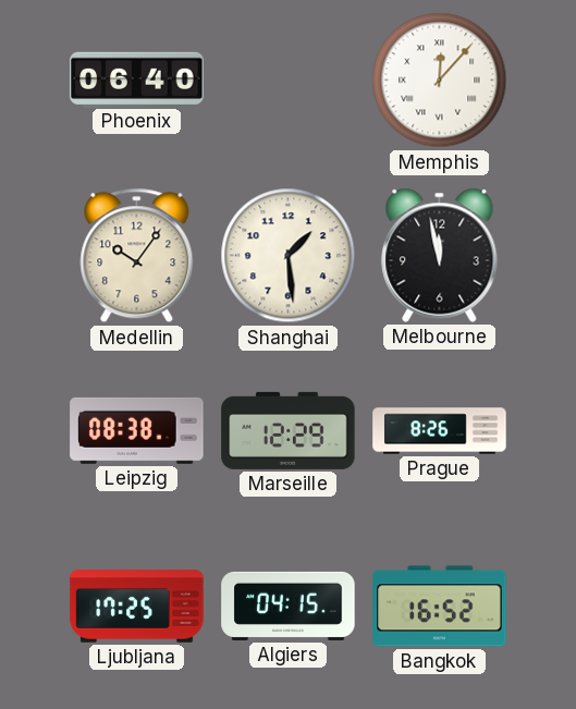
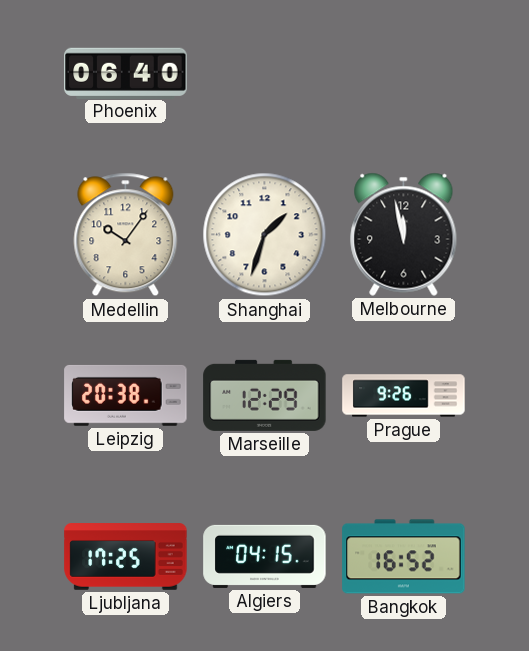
Memphis: 12:07 -> none
Shanghai: 1:29 -> 1:33
Leipzig: 08:38 -> 20:38
Prague: 8:26 -> 9:26
